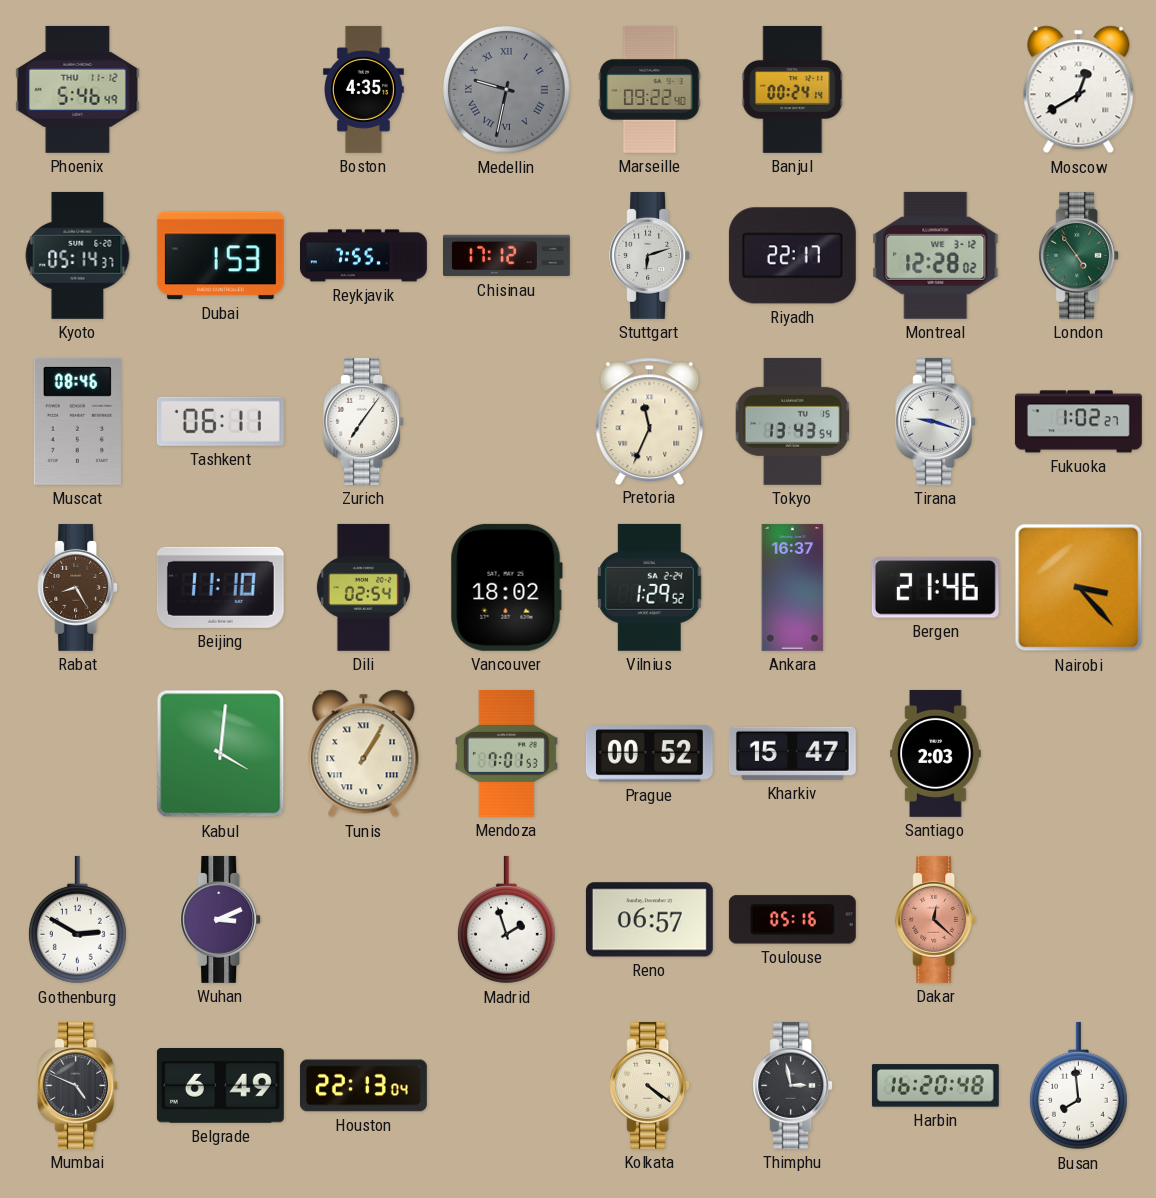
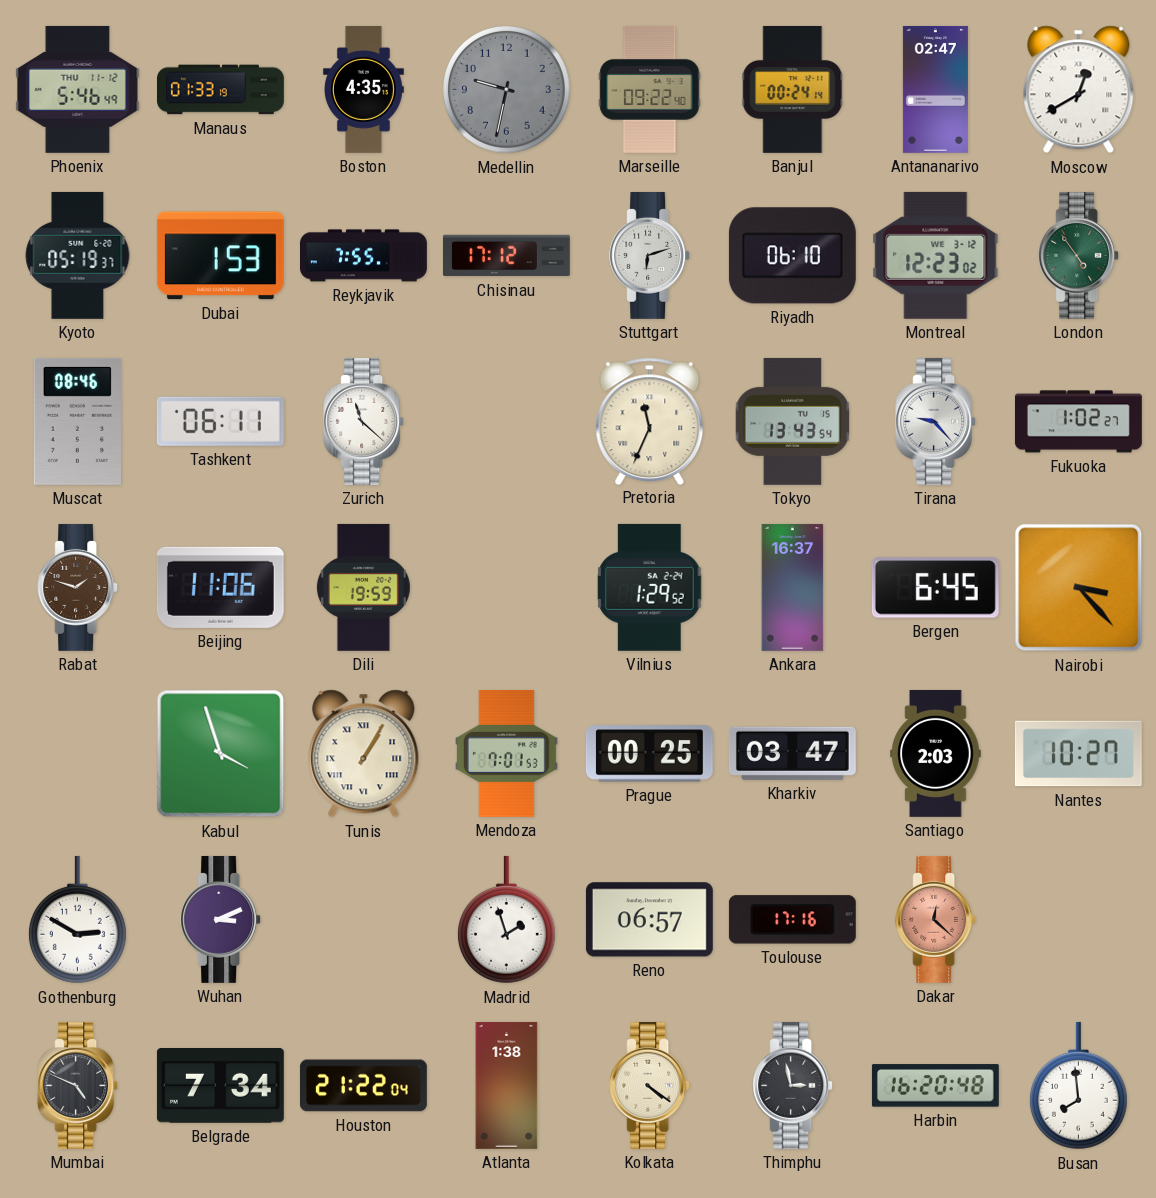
Manaus: none -> 01:33
Medellin numerals: Roman -> Arabic
Antananarivo: none -> 02:47
Kyoto: 05:14 -> 05:19
Riyadh: 22:17 -> 06:10
Montreal: 12:28 -> 12:23
Zurich: 7:06 -> 11:22
Tirana: 9:18 -> 9:23
Rabat: 8:25 -> 1:48
Beijing: 11:10 -> 11:06
Dili: 02:54 -> 19:59
Vancouver: 18:02 -> none
Bergen: 21:46 -> 6:45
Kabul: 4:01 -> 3:57
Prague: 00:52 -> 00:25
Kharkiv: 15:47 -> 03:47
Nantes: none -> 10:27
Toulouse: 05:16 -> 17:16
Belgrade: 6:49 -> 7:34
Houston: 22:13 -> 21:22
Atlanta: none -> 1:38
